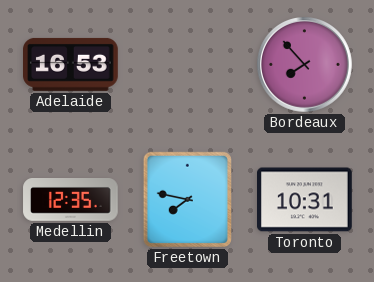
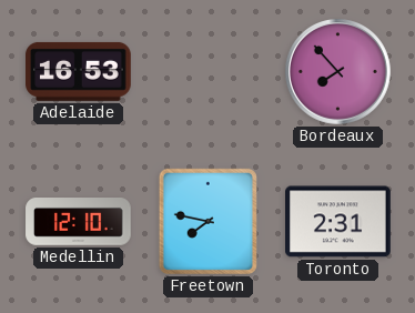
Medellin: 12:35 -> 12:10
Toronto: 10:31 -> 2:31
